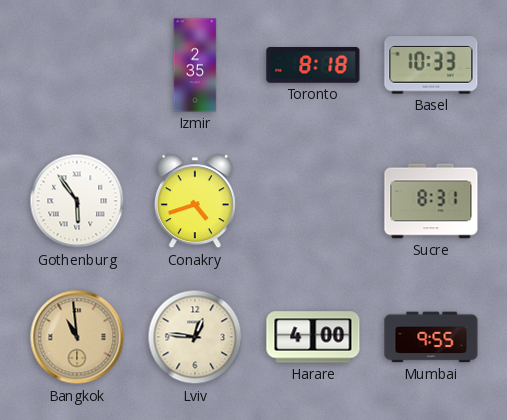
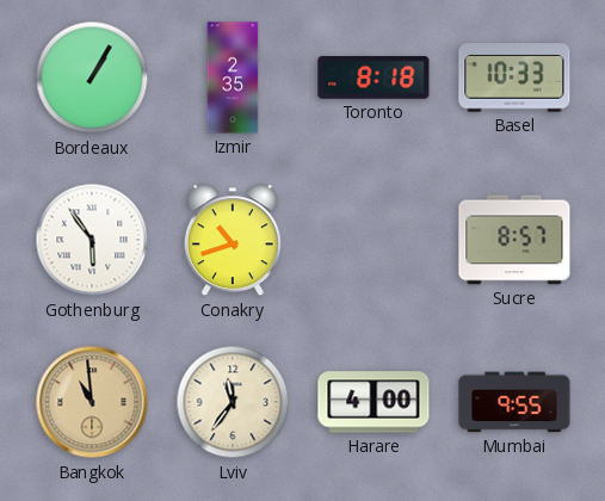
Bordeaux: none -> 1:05
Conakry: 4:42 -> 10:42
Sucre: 8:31 -> 8:57
Lviv: 12:46 -> 11:36
